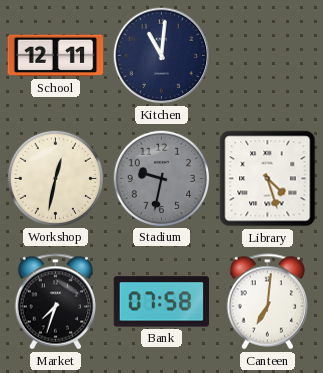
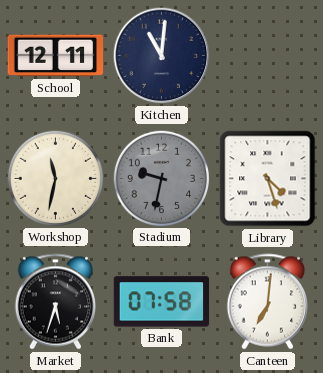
Workshop: 12:32 -> 11:32
Market: 7:33 -> 5:33
